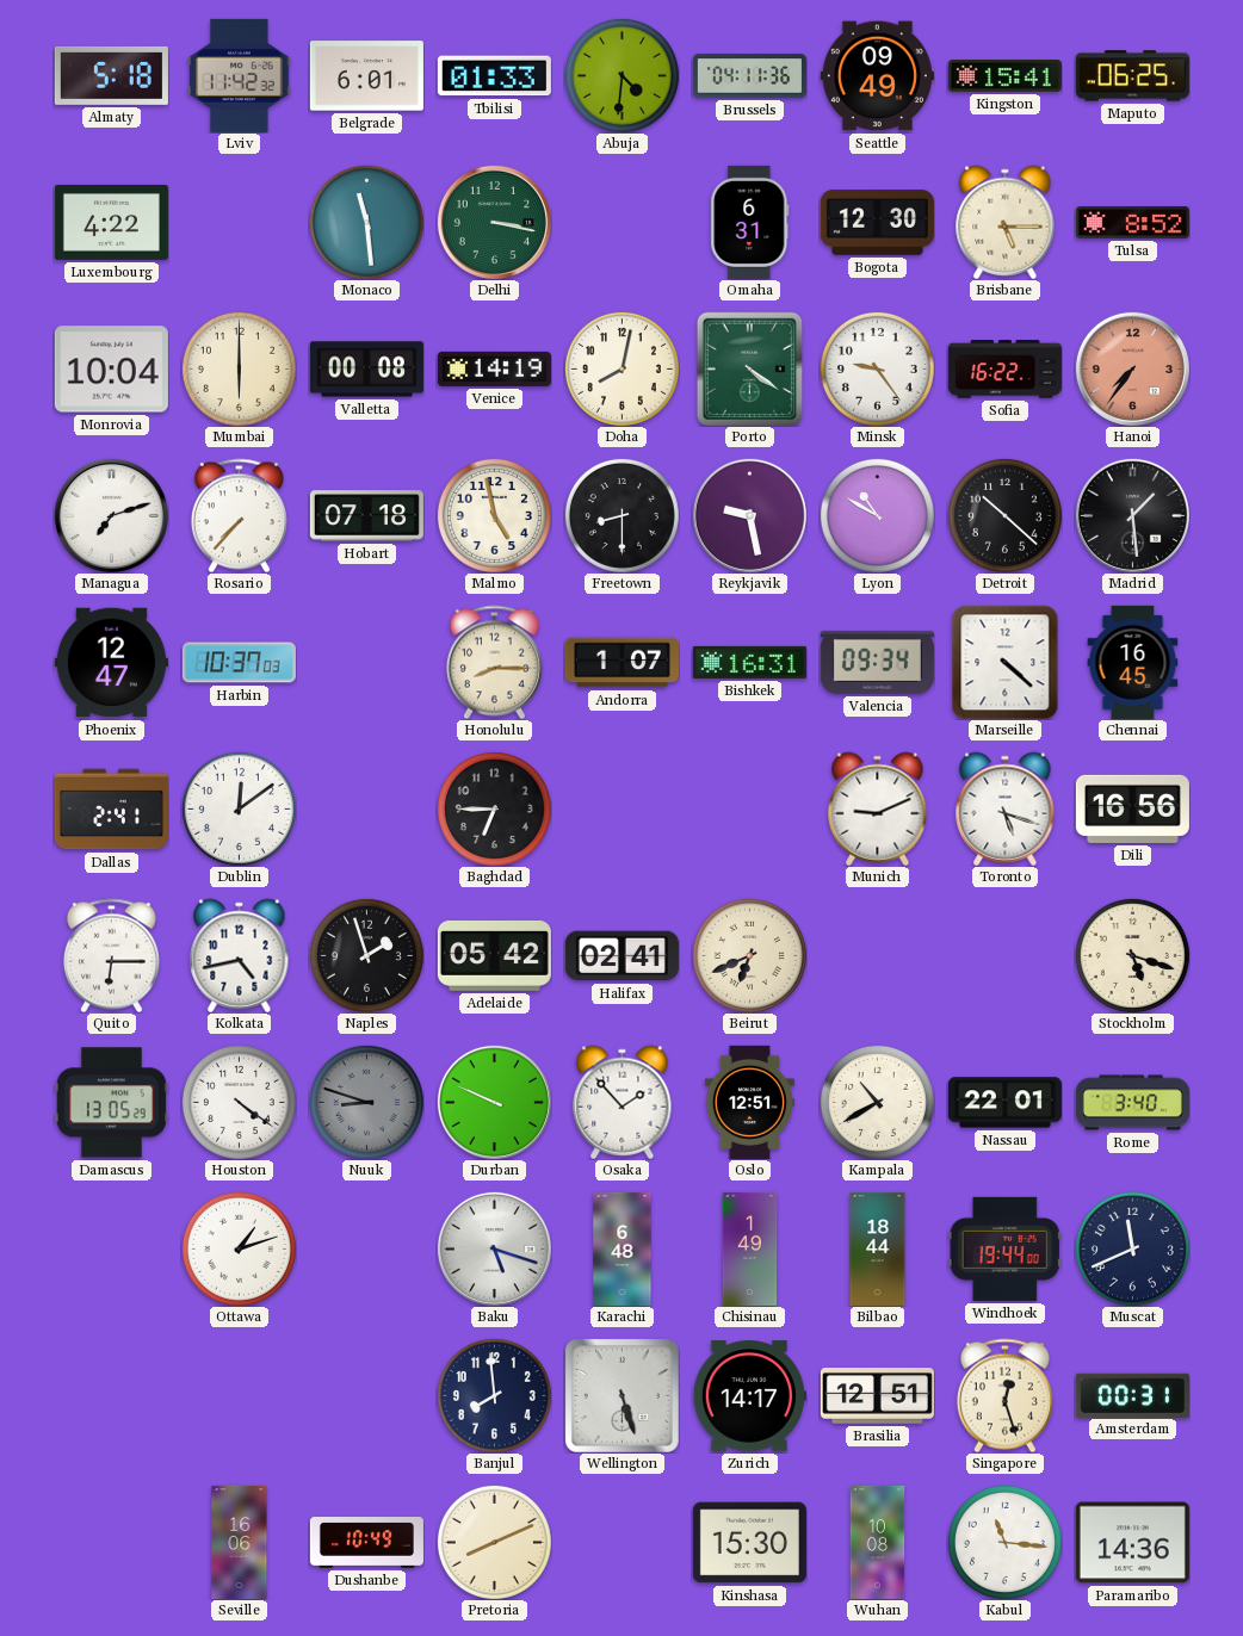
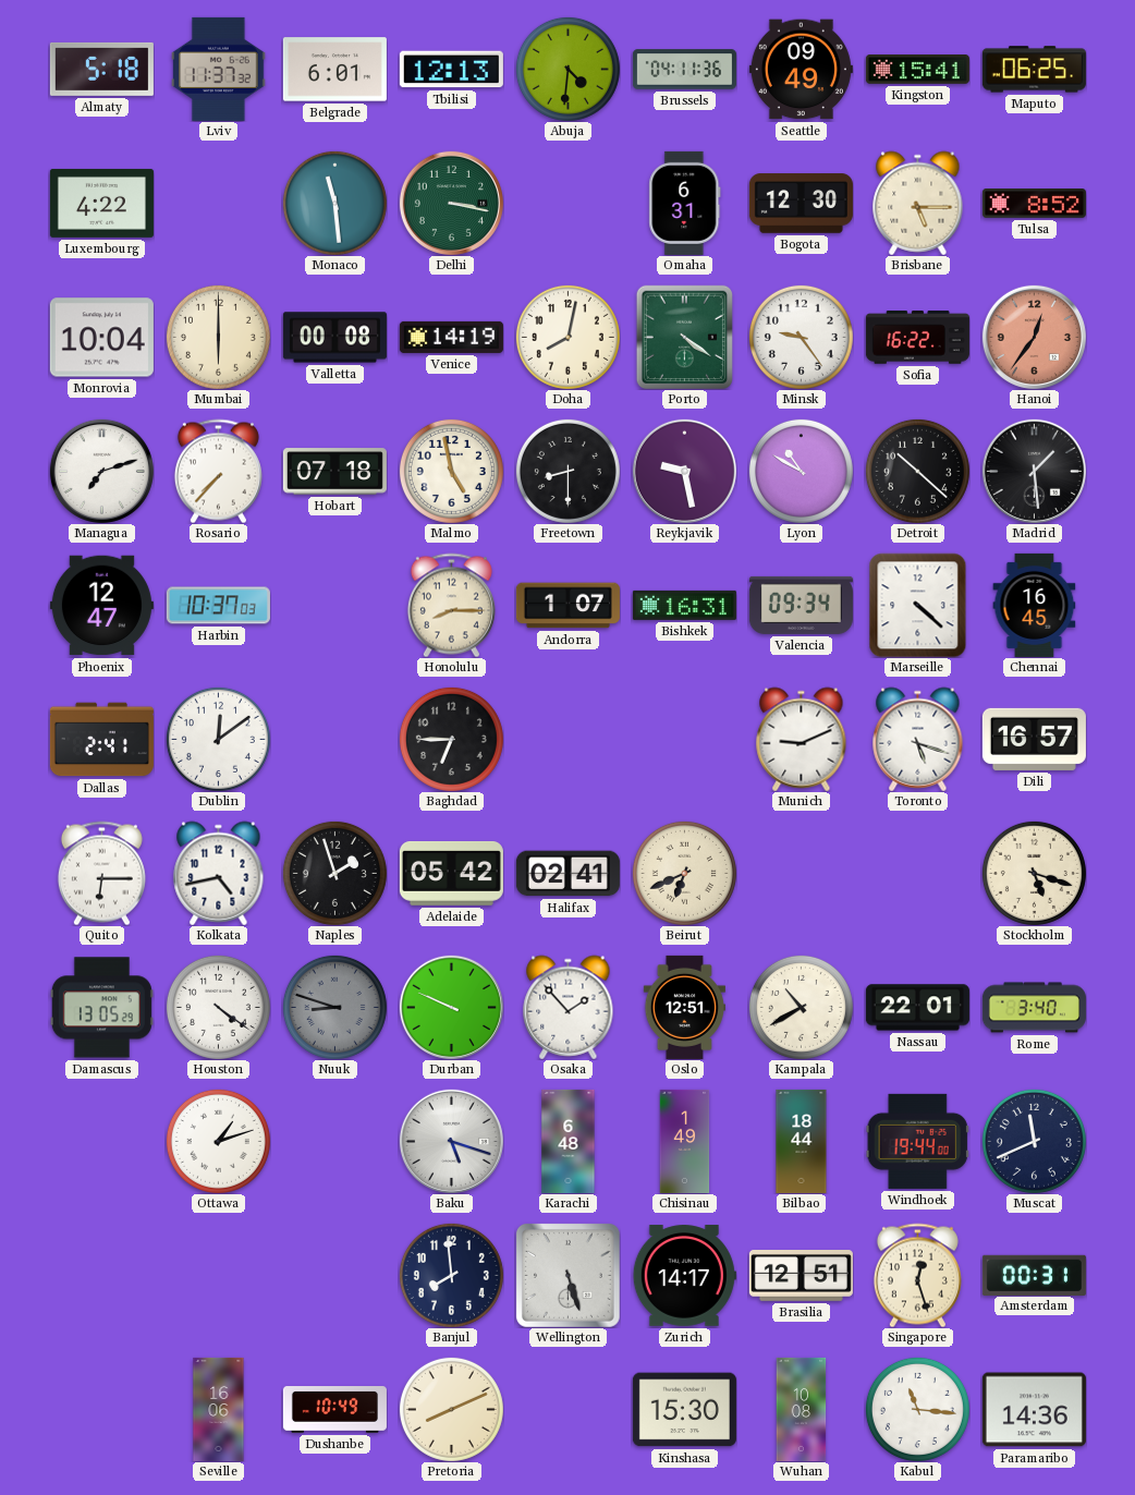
Lviv: 11:42 -> 11:37
Tbilisi: 01:33 -> 12:13
Hanoi: 7:36 -> 12:36
Dili: 16:56 -> 16:57
